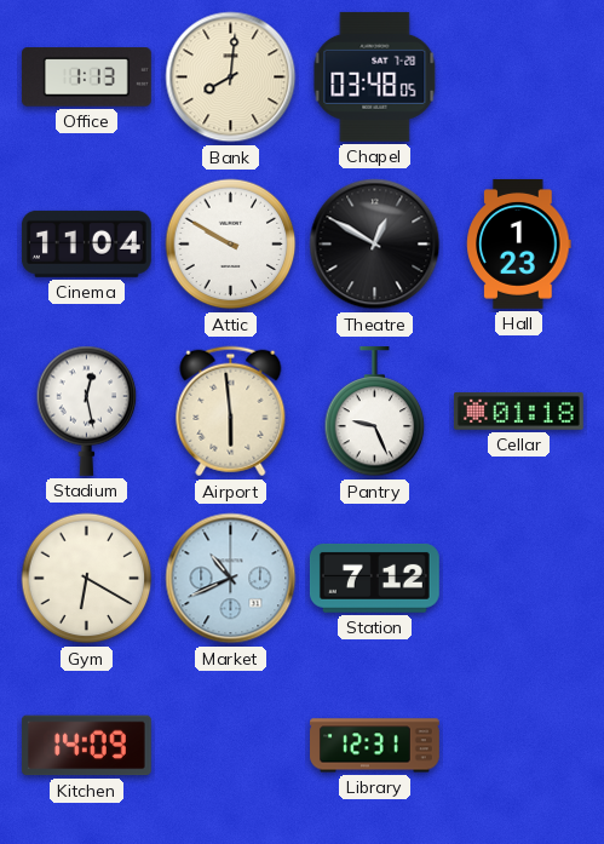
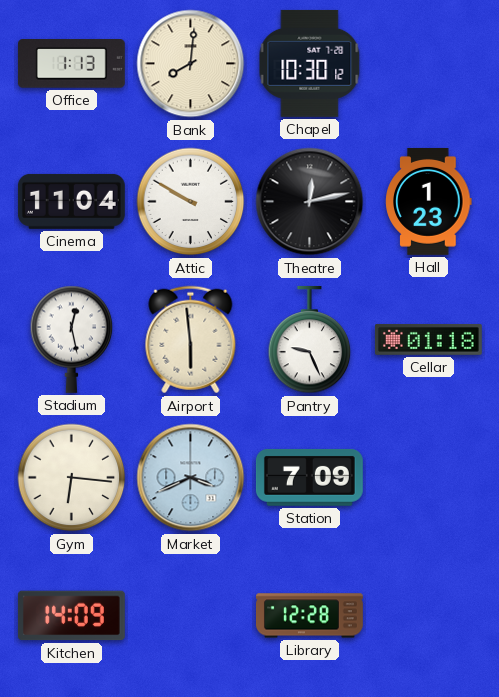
Chapel: 03:48 -> 10:30
Theatre: 12:50 -> 12:13
Gym: 6:20 -> 6:16
Market: 10:41 -> 3:41
Station: 7:12 -> 7:09
Library: 12:31 -> 12:28
